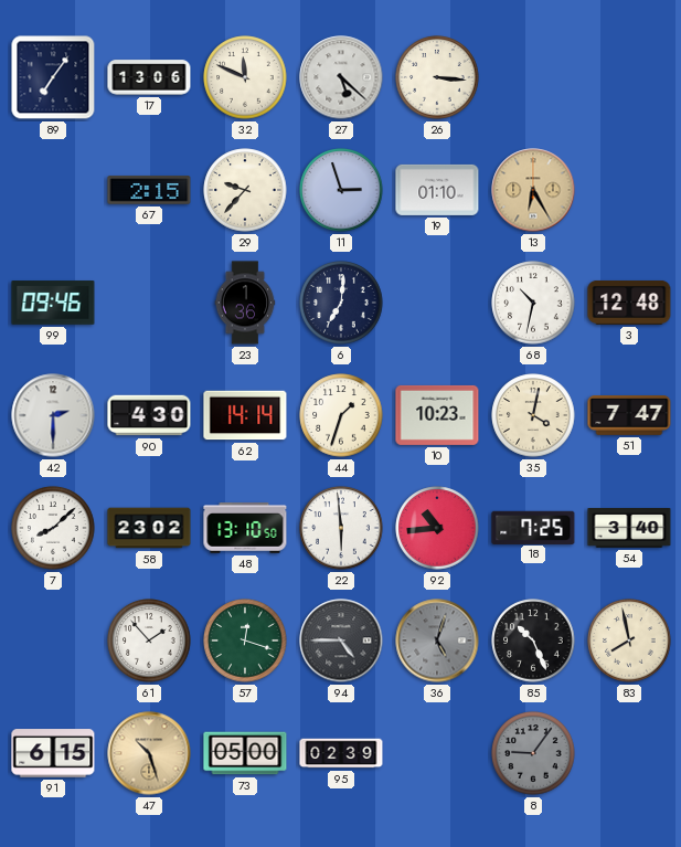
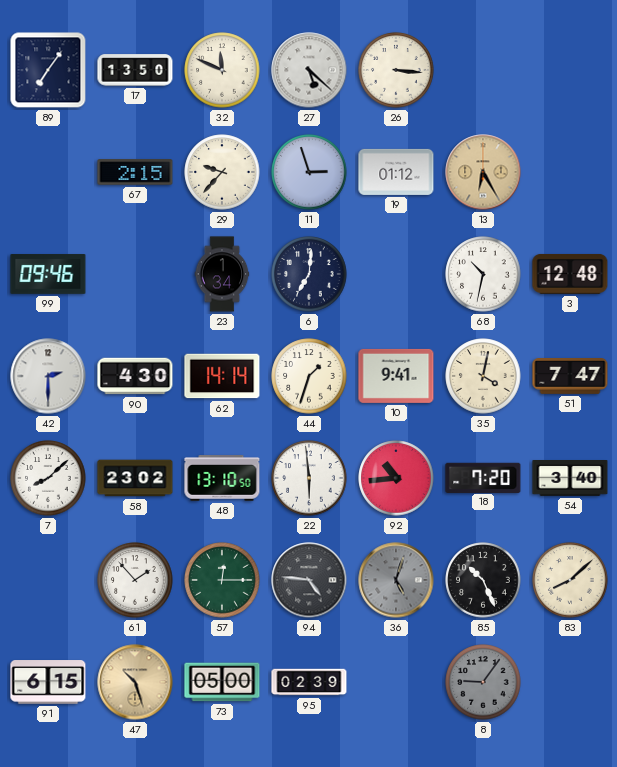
17: 13:06 -> 13:50
19: 01:10 -> 01:12
23: 1:36 -> 1:34
10: 10:23 -> 9:41
18: 7:25 -> 7:20
57: 12:18 -> 12:15
94: 4:45 -> 4:46
83: 7:58 -> 8:08
